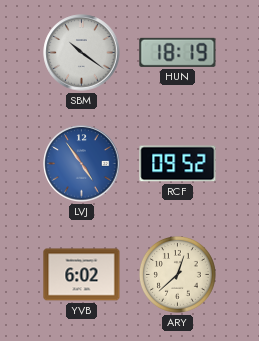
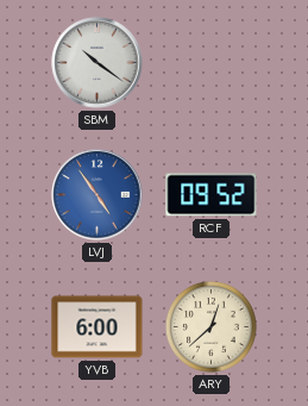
HUN: 18:19 -> none
YVB: 6:02 -> 6:00
